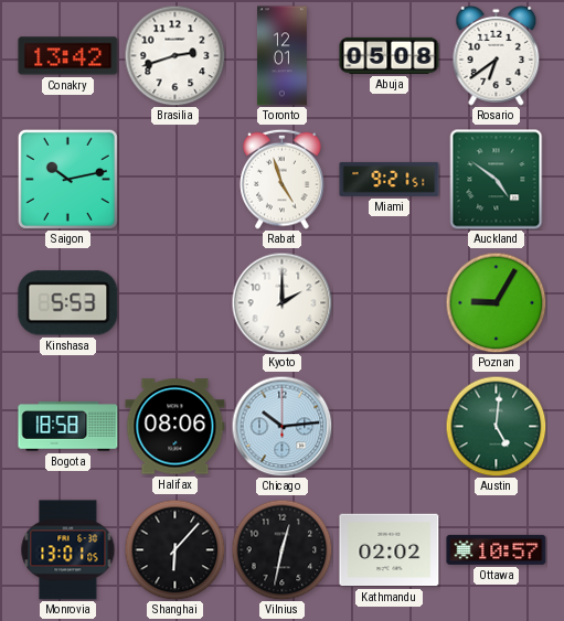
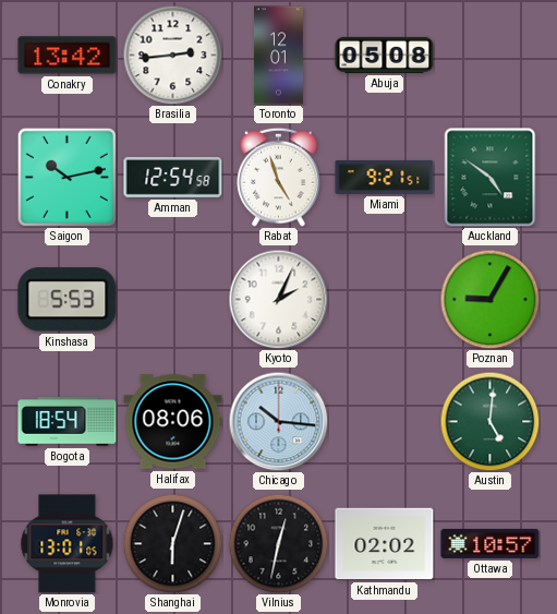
Brasilia: 2:42 -> 2:44
Rosario: 6:39 -> none
Amman: none -> 12:54
Kyoto: 2:00 -> 2:04
Bogota: 18:58 -> 18:54
Chicago: 10:14 -> 10:16
Shanghai: 6:07 -> 6:03
